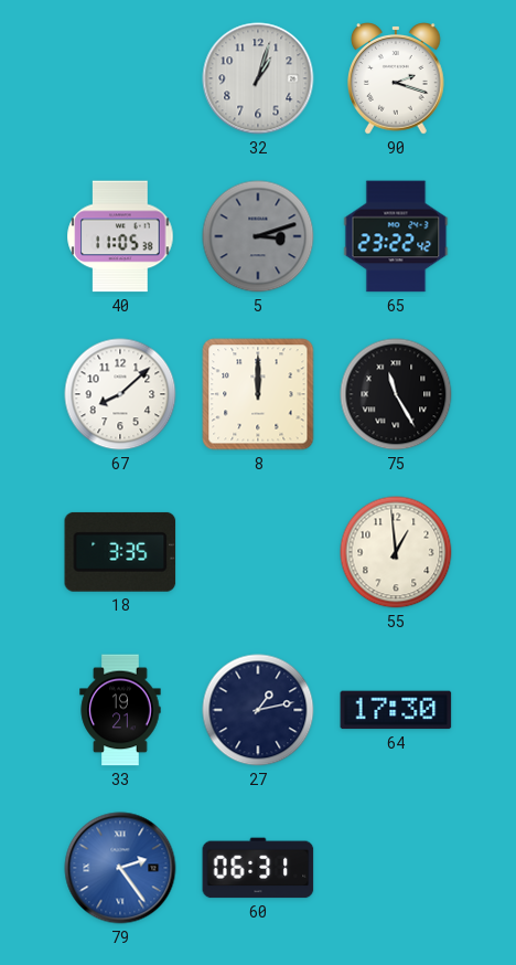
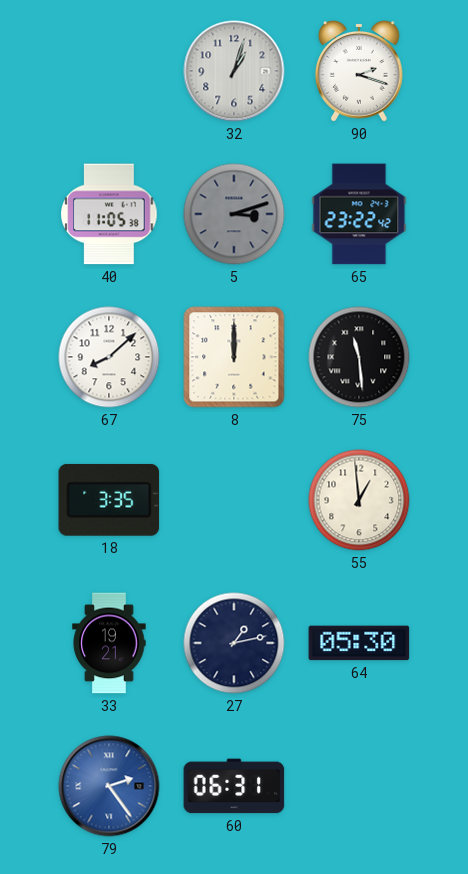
75: 11:25 -> 11:29
64: 17:30 -> 05:30
